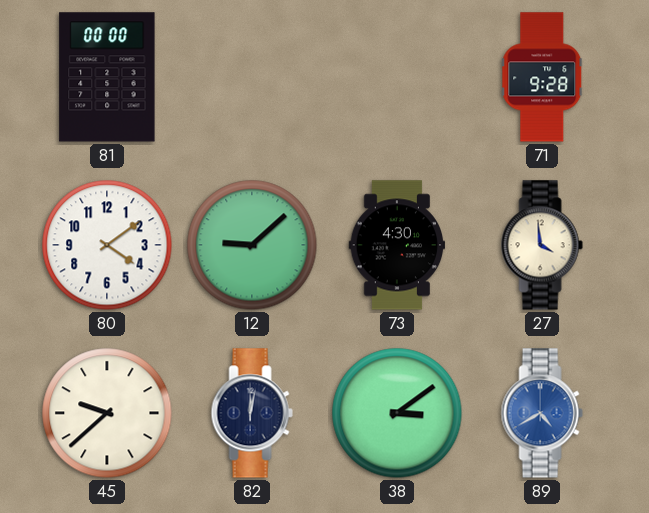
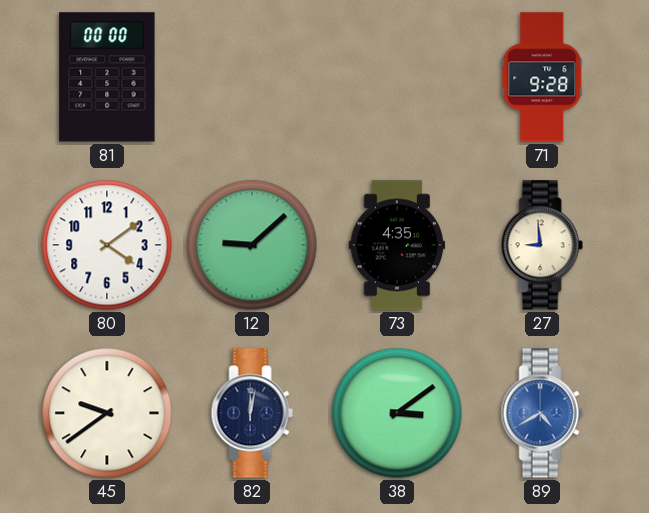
73: 4:30 -> 4:35
27: 3:59 -> 8:59
45: 9:38 -> 9:39
